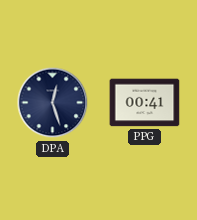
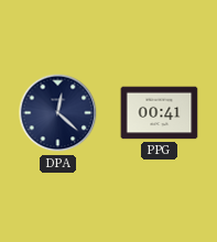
DPA: 12:27 -> 12:22
